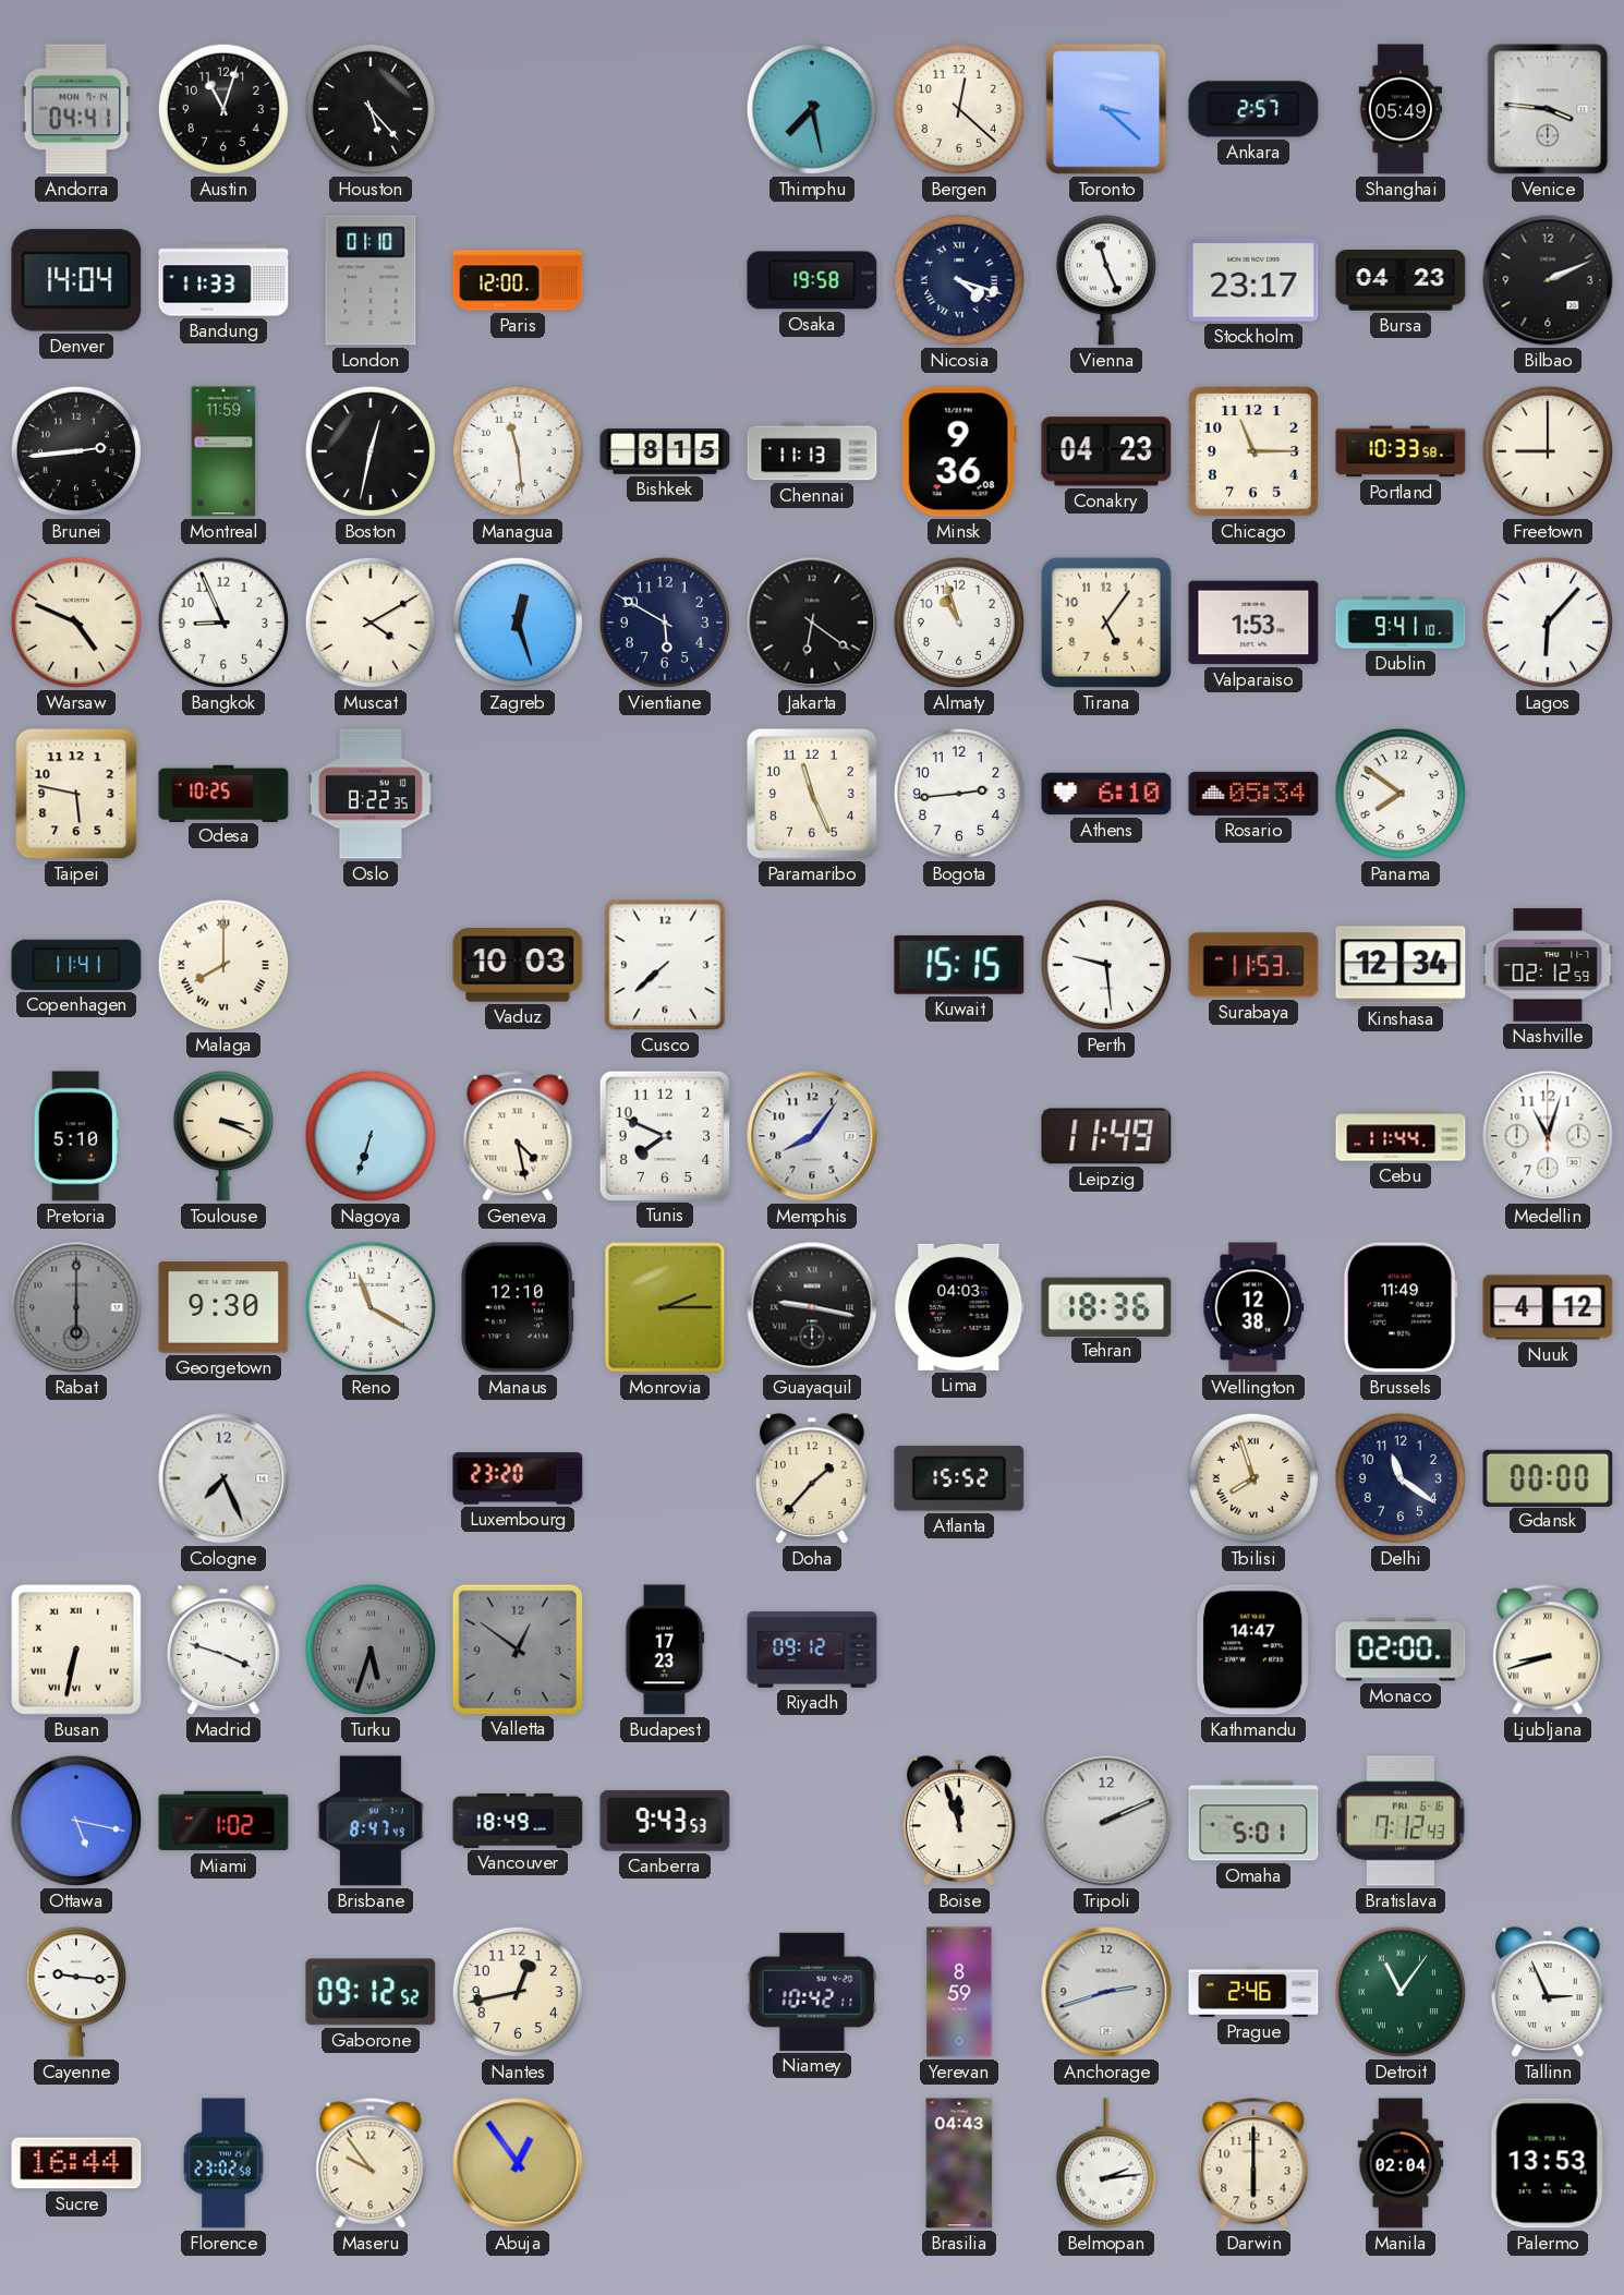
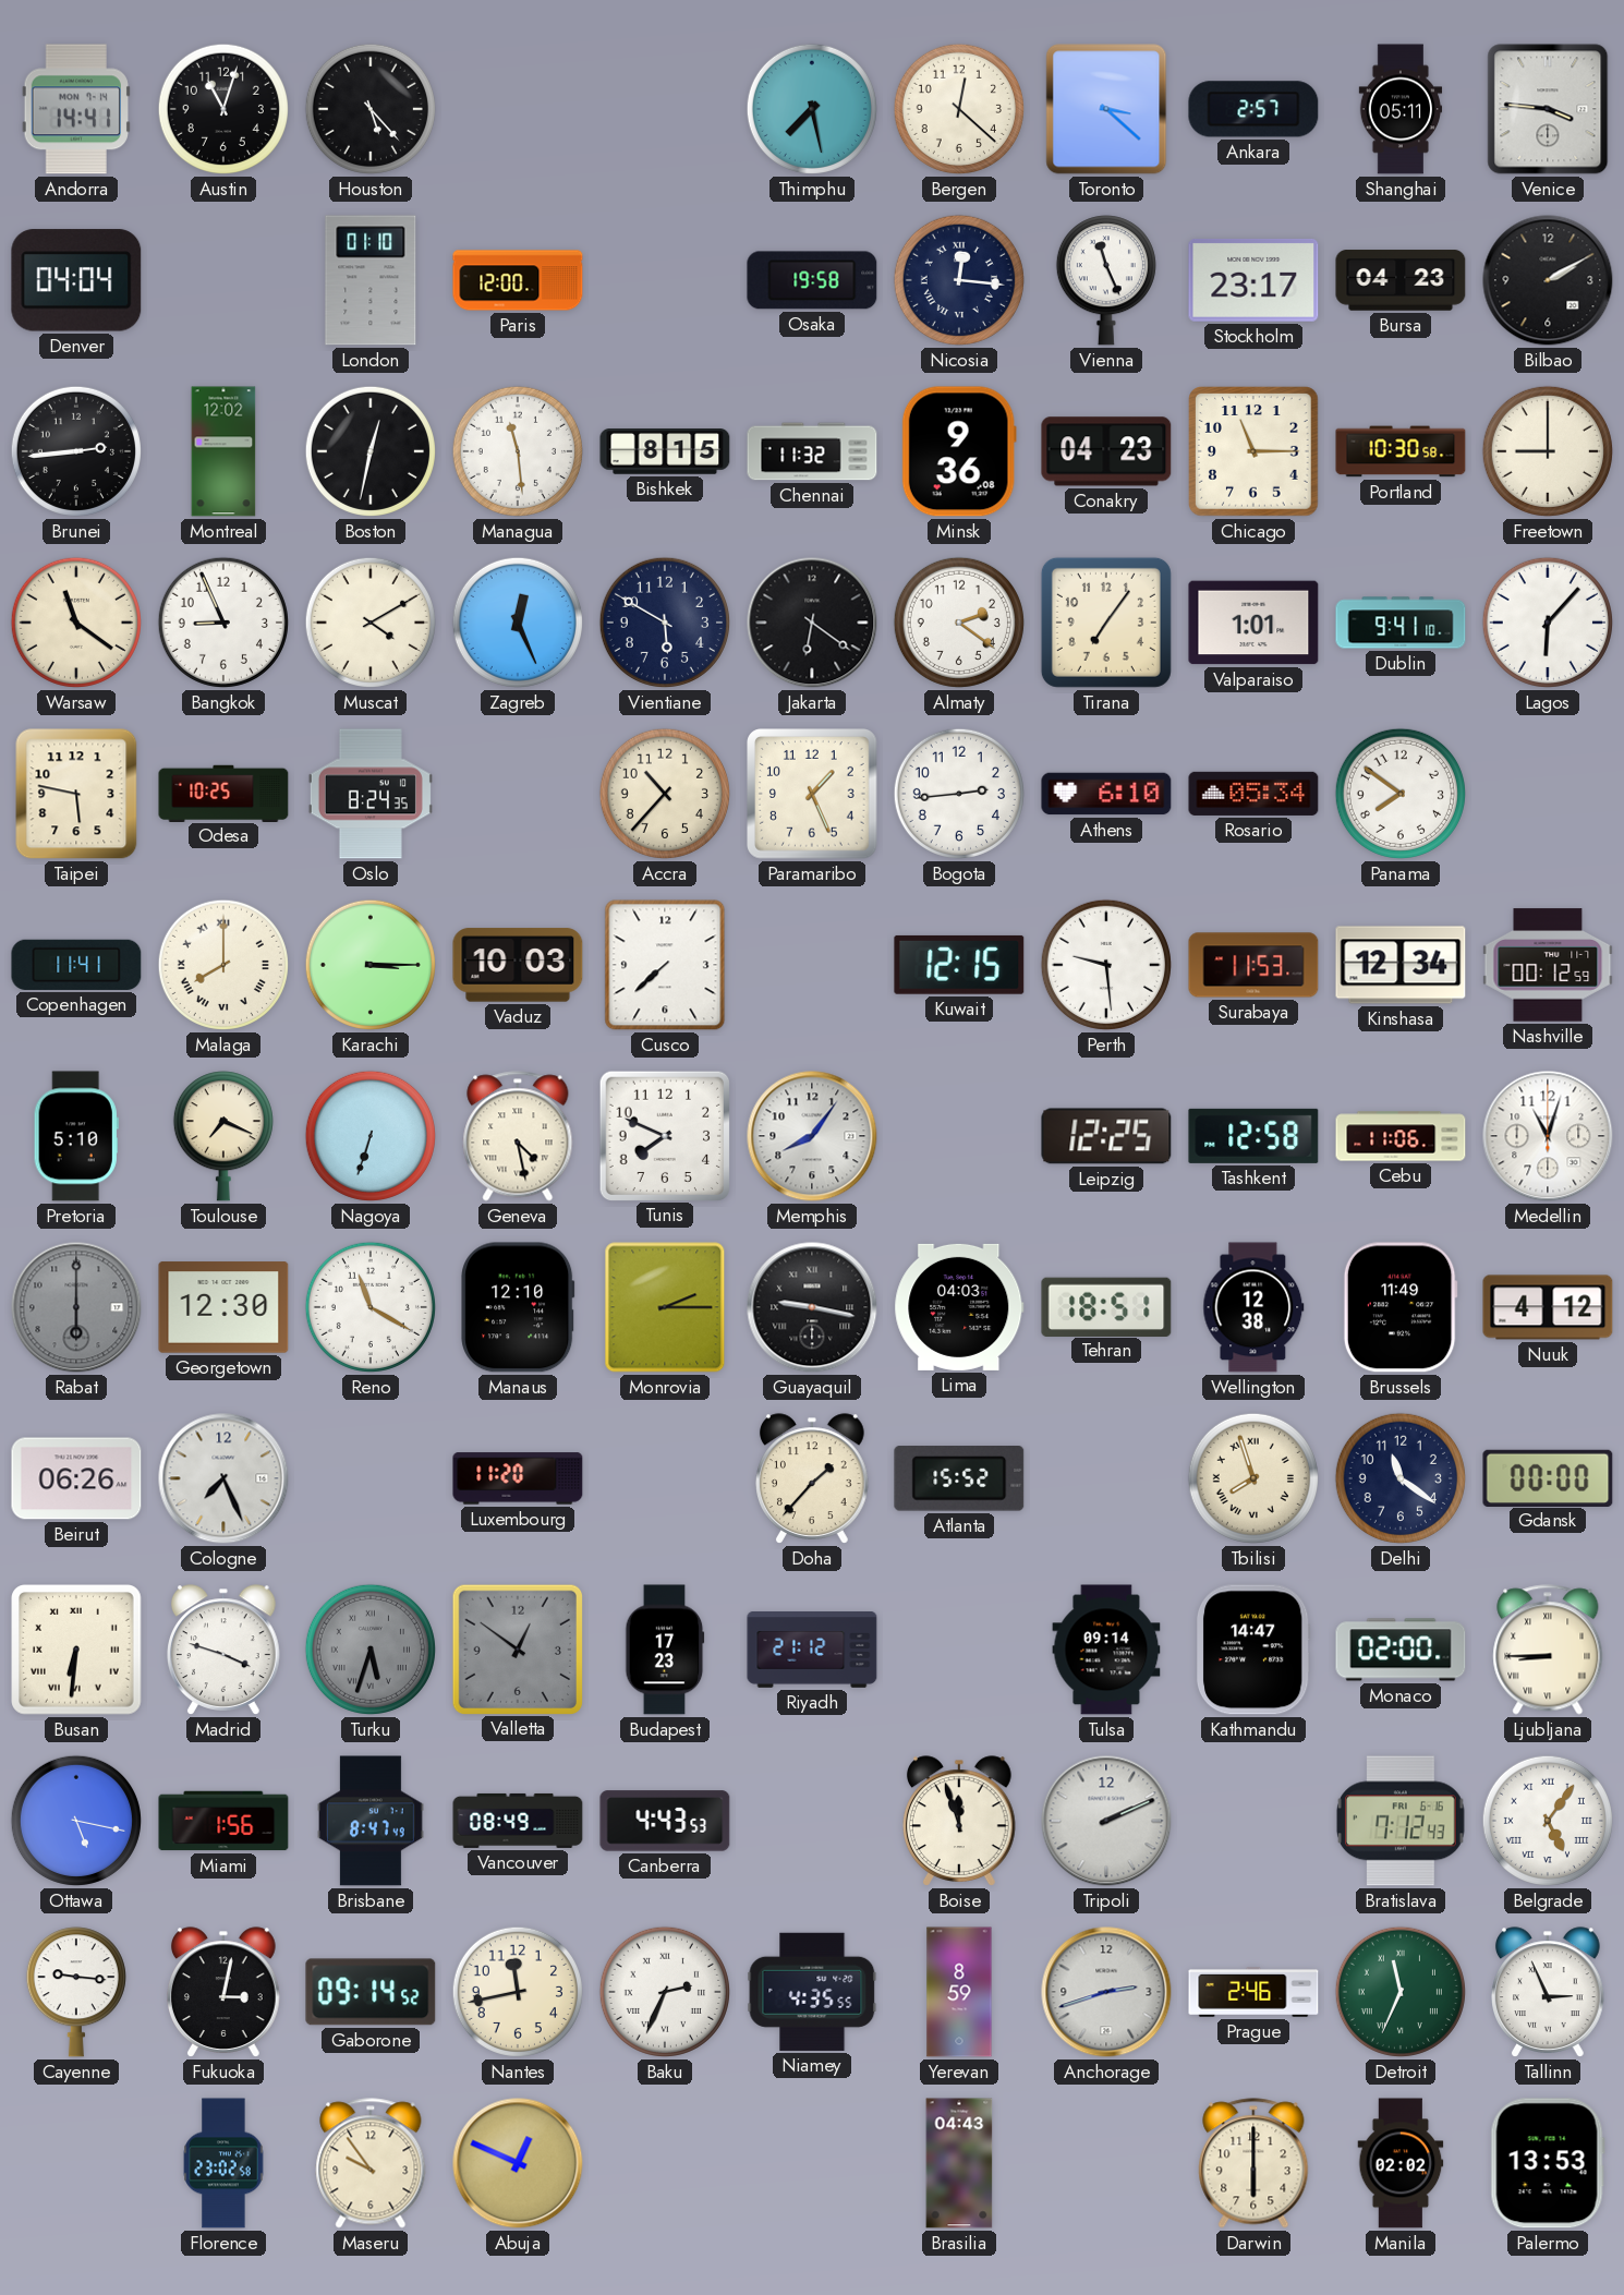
Andorra: 04:41 -> 14:41
Shanghai: 05:49 -> 05:11
Denver: 14:04 -> 04:04
Bandung: 11:33 -> none
Nicosia: 4:18 -> 12:16
Bilbao: 2:11 -> 2:10
Montreal: 11:59 -> 12:02
Chennai: 11:13 -> 11:32
Portland: 10:33 -> 10:30
Warsaw: 4:49 -> 11:21
Zagreb: 12:27 -> 12:26
Almaty: 10:57 -> 2:21
Tirana: 5:06 -> 7:06
Valparaiso: 1:53 -> 1:01
Oslo: 8:22 -> 8:24
Accra: none -> 10:37
Paramaribo: 11:26 -> 1:26
Karachi: none -> 3:15
Kuwait: 15:15 -> 12:15
Nashville: 02:12 -> 00:12
Toulouse: 3:19 -> 7:19
Leipzig: 11:49 -> 12:25
Tashkent: none -> 12:58
Cebu: 11:44 -> 11:06
Georgetown: 9:30 -> 12:30
Tehran: 18:36 -> 18:51
Beirut: none -> 06:26
Luxembourg: 23:20 -> 11:20
Busan: 6:32 -> 6:31
Riyadh: 09:12 -> 21:12
Tulsa: none -> 09:14
Ljubljana: 8:42 -> 8:45
Miami: 1:02 -> 1:56
Vancouver: 18:49 -> 08:49
Canberra: 9:43 -> 4:43
Omaha: 5:01 -> none
Belgrade: none -> 5:06
Fukuoka: none -> 3:02
Gaborone: 09:12 -> 09:14
Nantes: 12:43 -> 11:43
Baku: none -> 2:34
Niamey: 10:42 -> 4:35
Detroit: 11:06 -> 11:34
Sucre: 16:44 -> none
Abuja: 12:54 -> 12:49
Belmopan: 2:14 -> none
Manila: 02:04 -> 02:02
